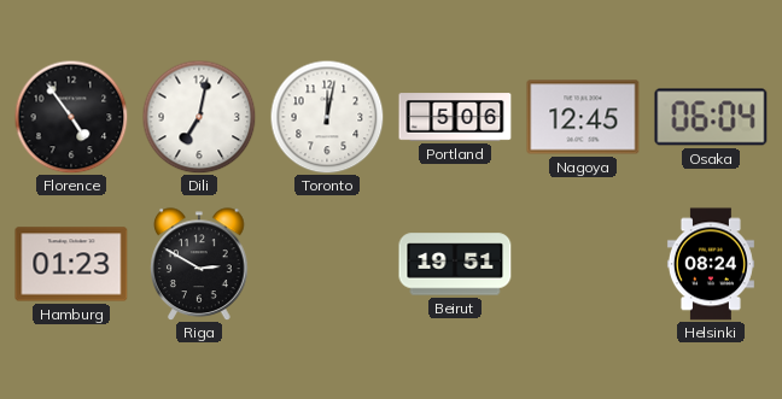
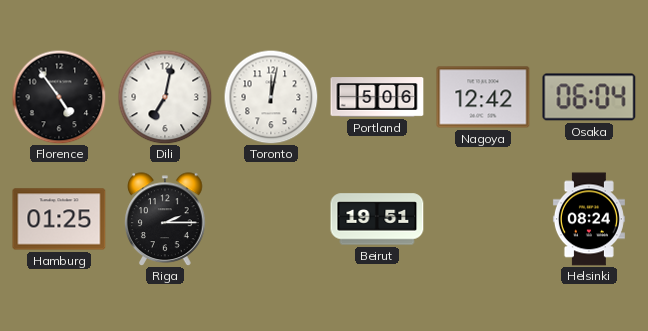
Nagoya: 12:45 -> 12:42
Hamburg: 01:23 -> 01:25
Riga: 2:50 -> 2:15
